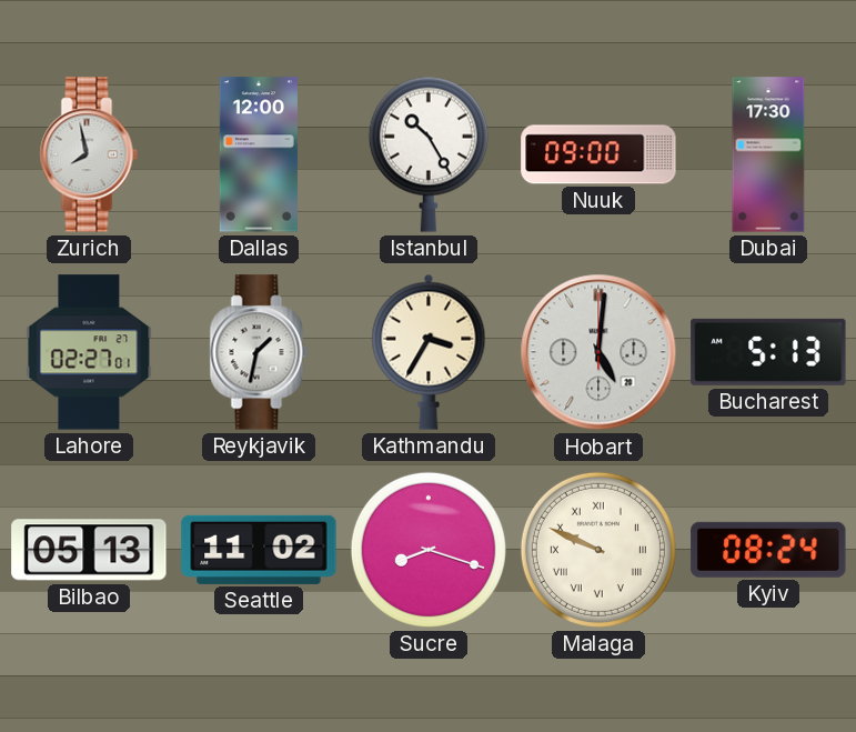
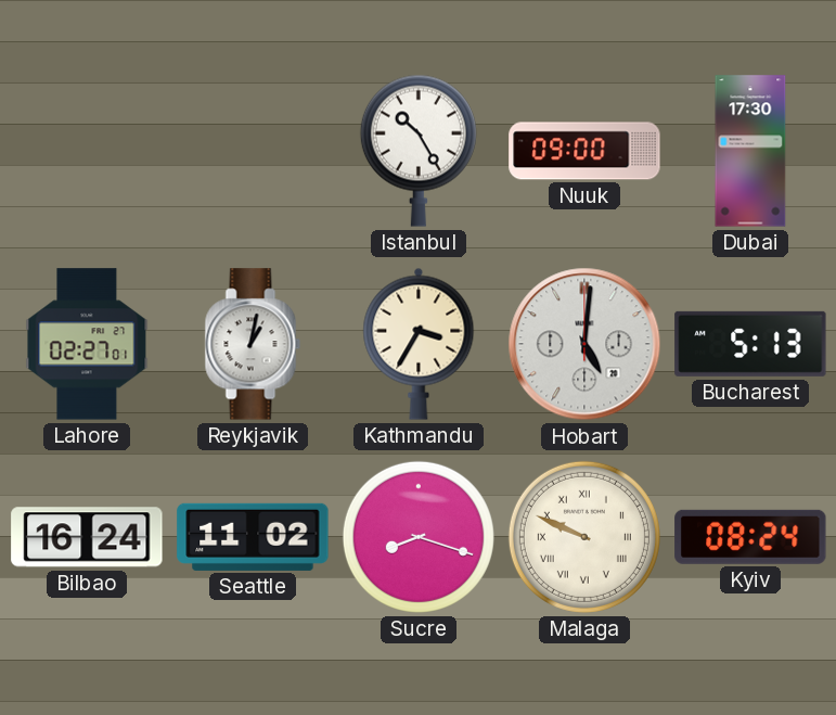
Zurich: 7:58 -> none
Dallas: 12:00 -> none
Reykjavik: 1:32 -> 1:02
Bilbao: 05:13 -> 16:24
